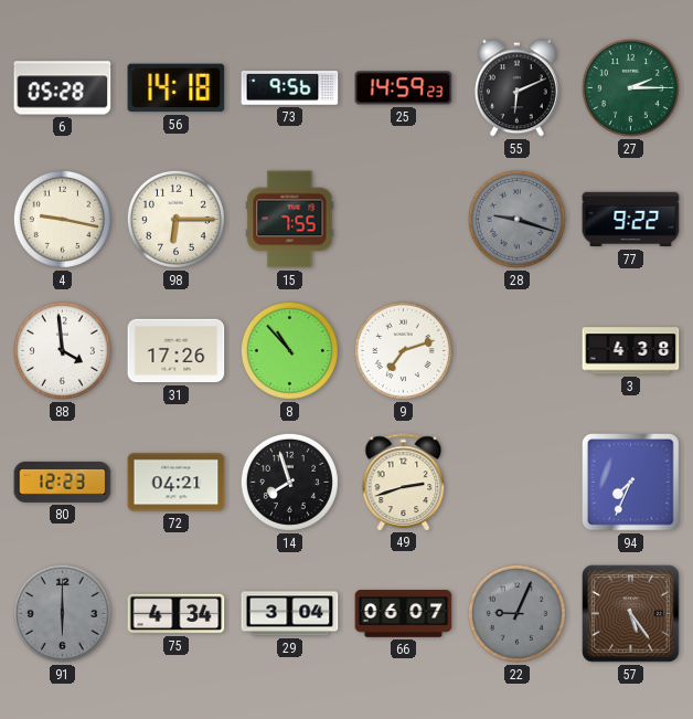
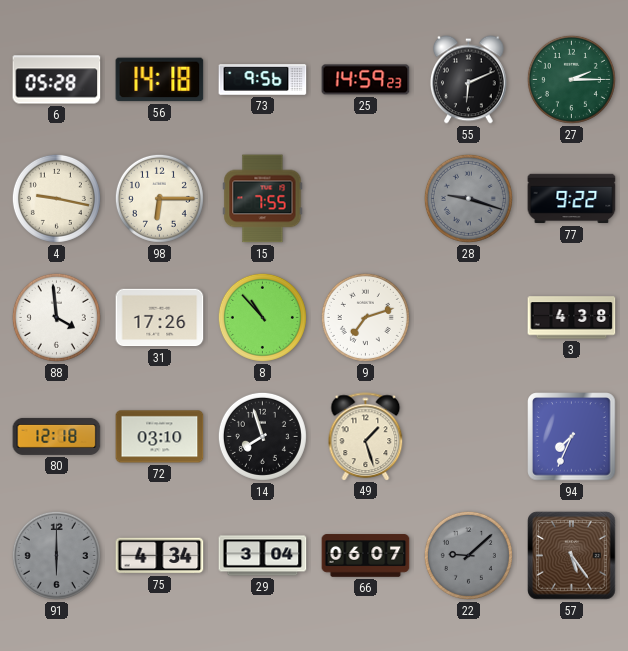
80: 12:23 -> 12:18
72: 04:21 -> 03:10
49: 2:42 -> 1:27
22: 9:04 -> 9:08
